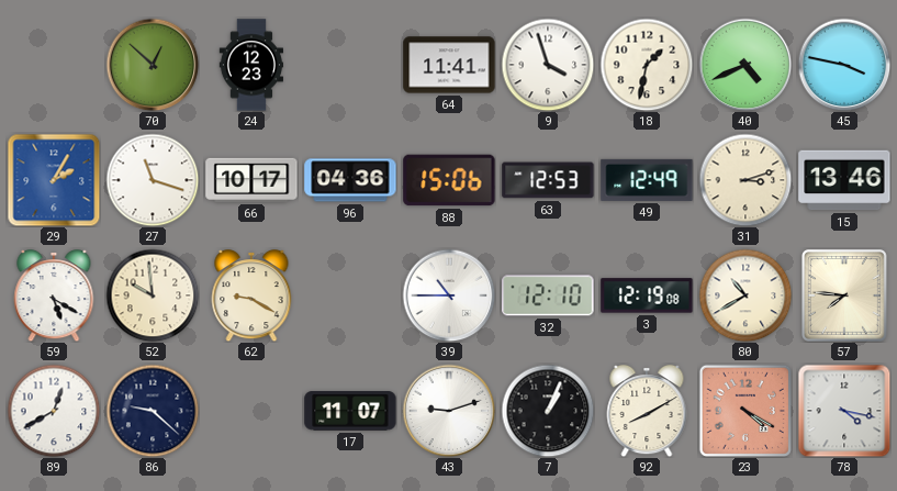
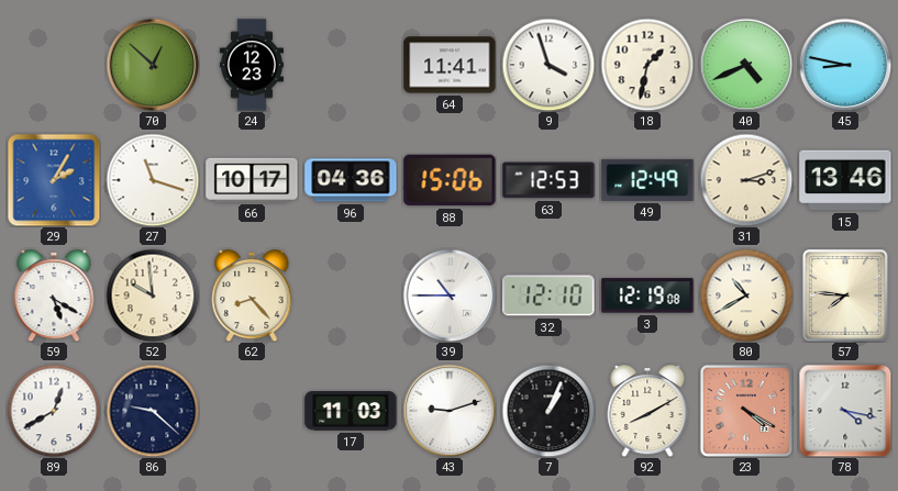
45: 3:47 -> 8:47
62: 9:20 -> 8:23
17: 11:07 -> 11:03
